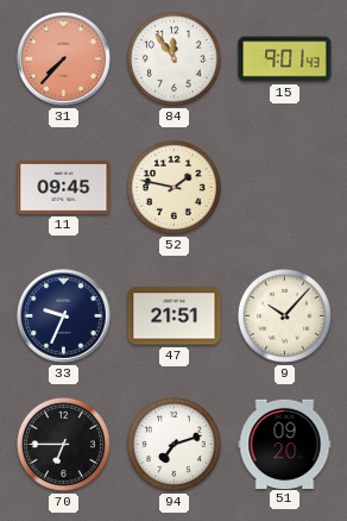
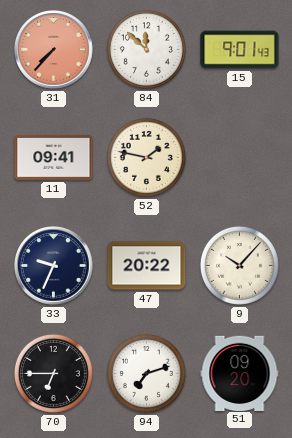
84: 11:54 -> 11:52
11: 09:45 -> 09:41
47: 21:51 -> 20:22
